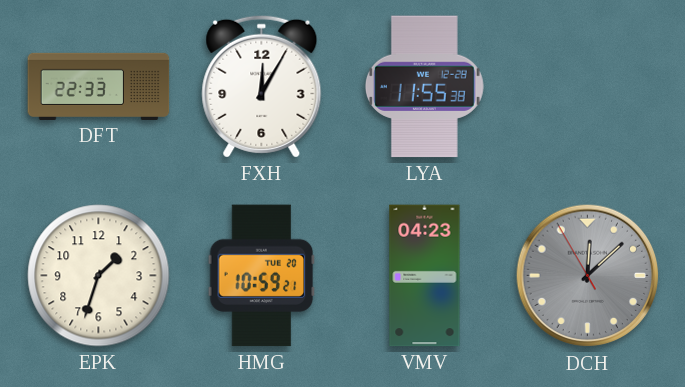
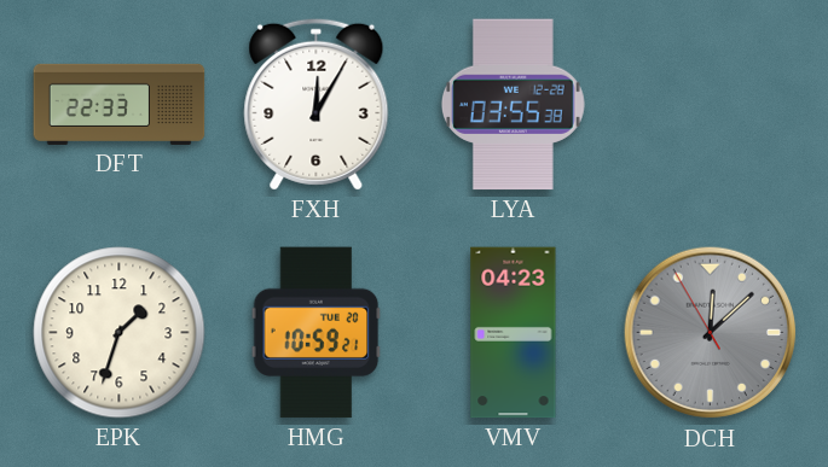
LYA: 11:55 -> 03:55
